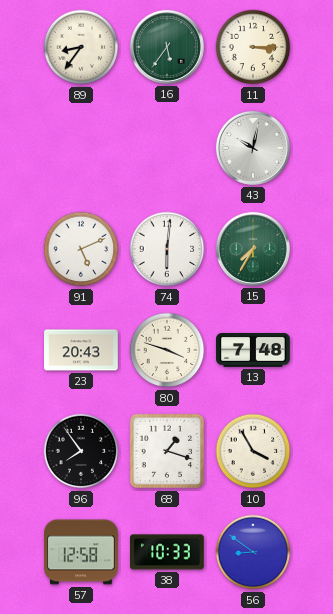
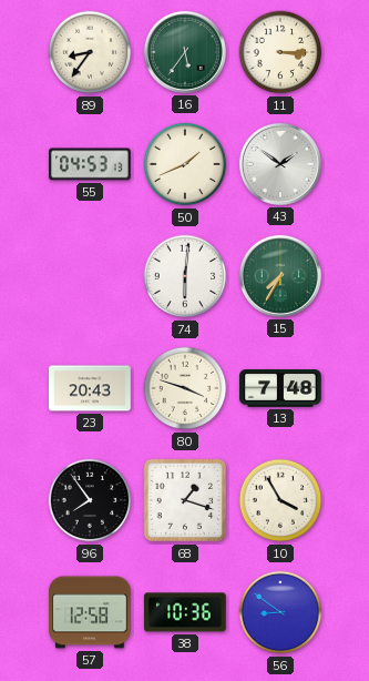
55: none -> 04:53
50: none -> 1:41
43: 10:02 -> 1:51
91: 5:11 -> none
38: 10:33 -> 10:36
